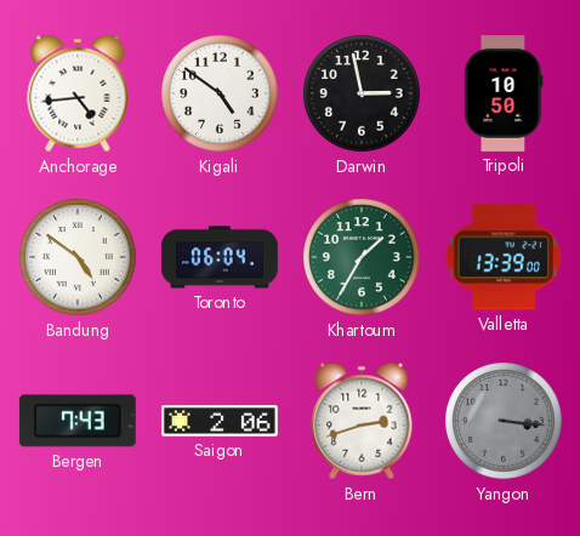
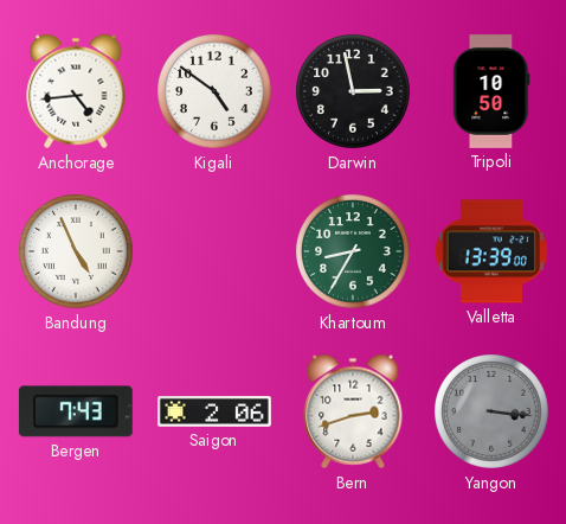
Bandung: 4:51 -> 4:56
Toronto: 06:04 -> none
Khartoum: 1:35 -> 8:35
